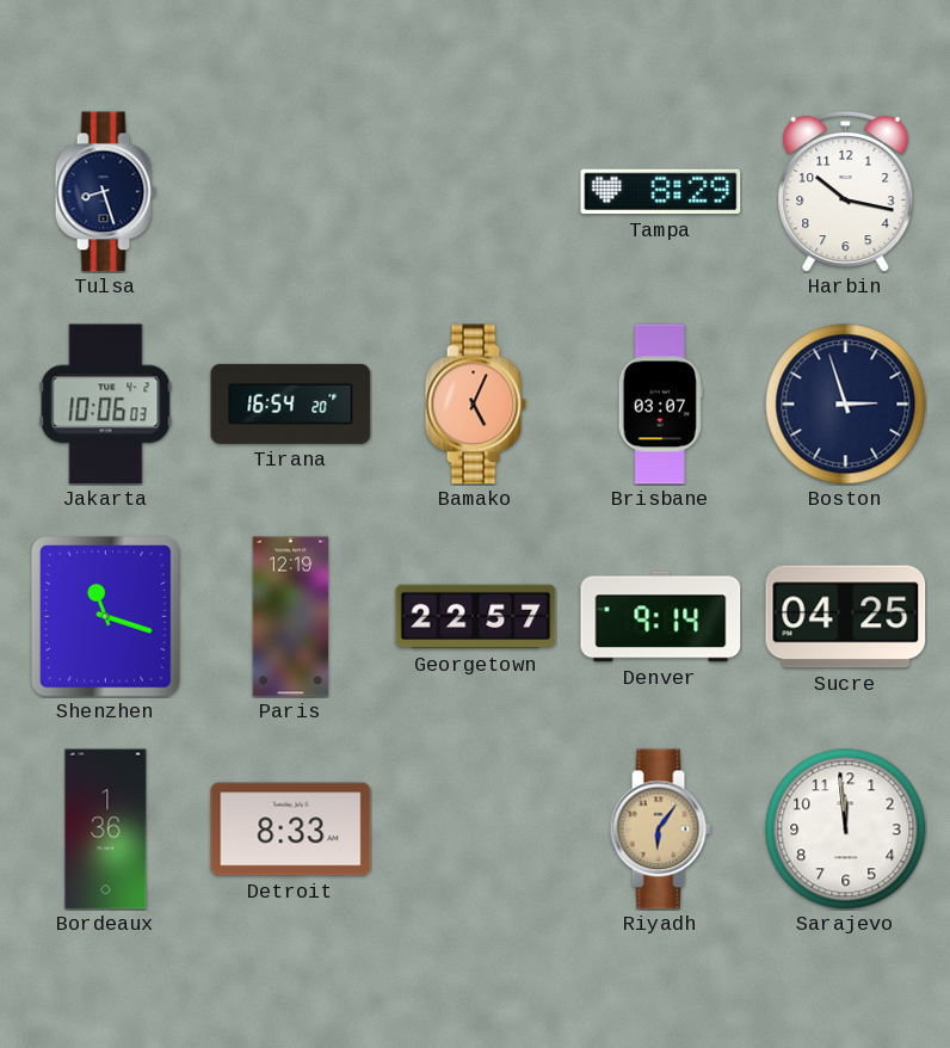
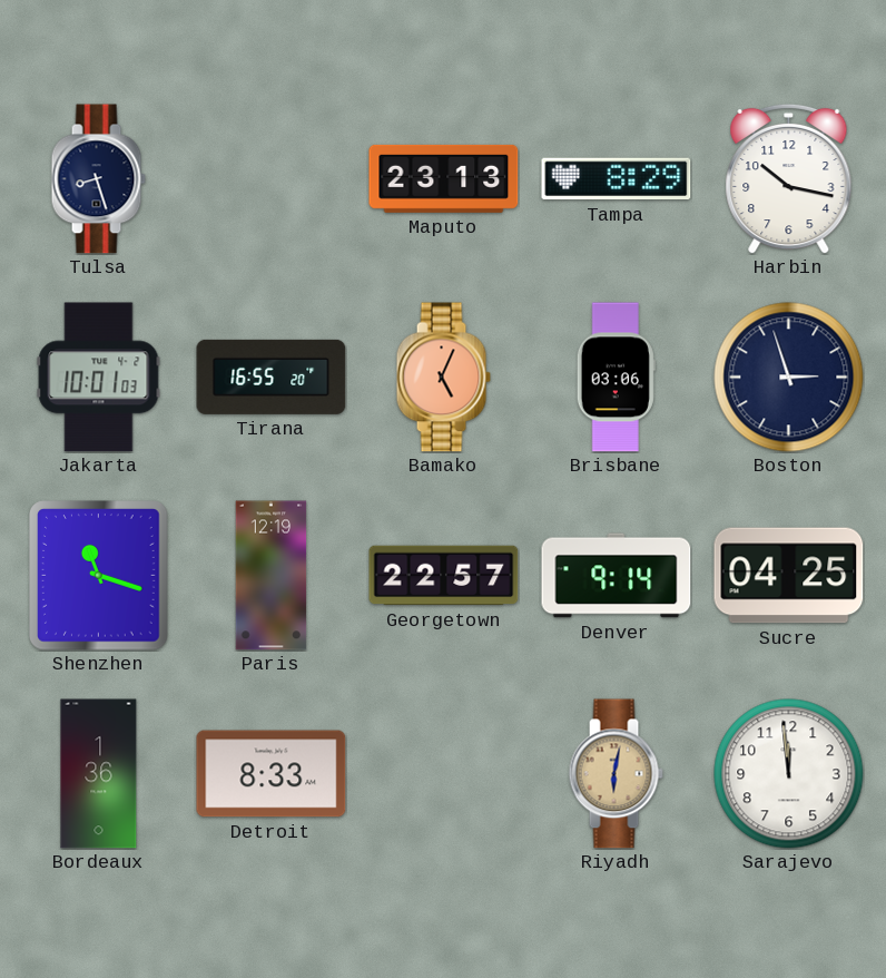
Maputo: none -> 23:13
Jakarta: 10:06 -> 10:01
Tirana: 16:54 -> 16:55
Brisbane: 03:07 -> 03:06
Riyadh: 6:06 -> 6:02
